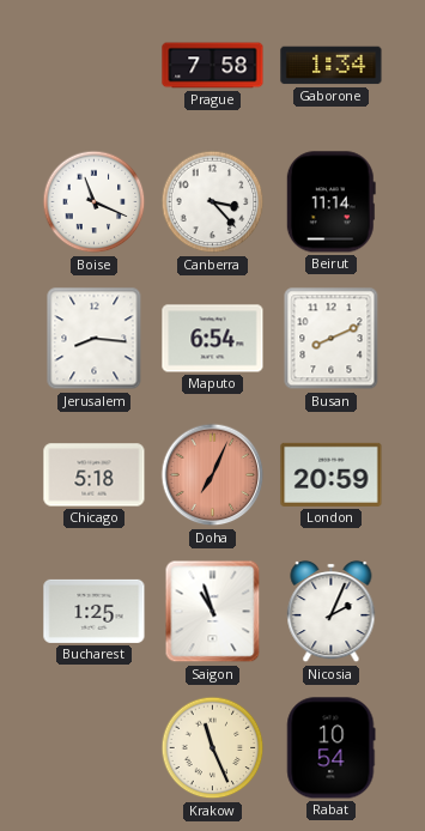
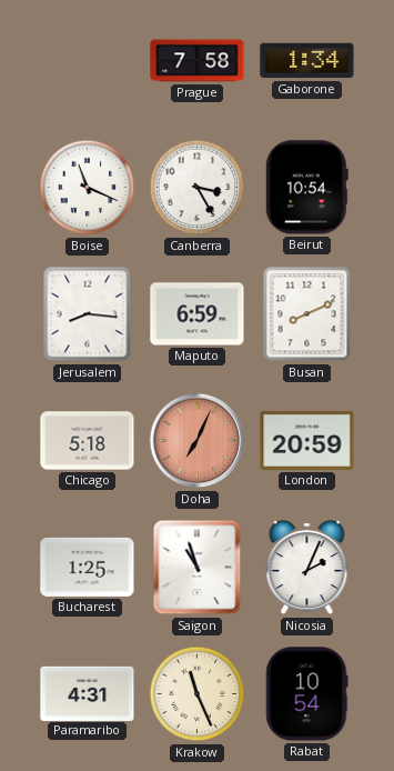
Canberra: 3:23 -> 3:25
Beirut: 11:14 -> 10:54
Maputo: 6:54 -> 6:59
Paramaribo: none -> 4:31
